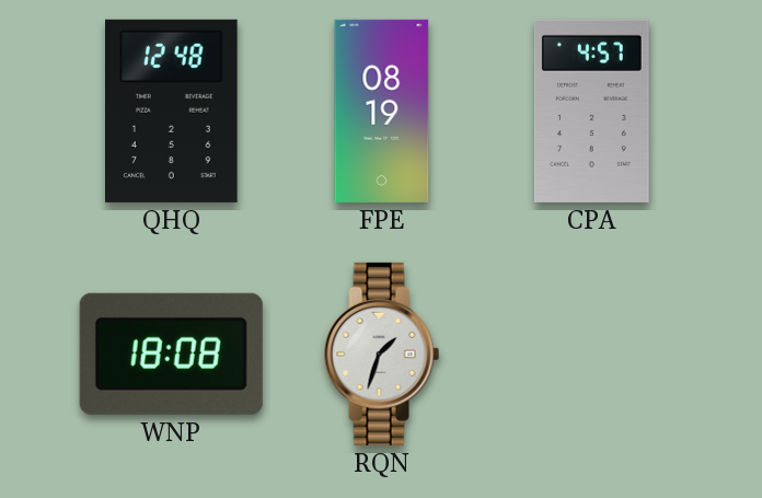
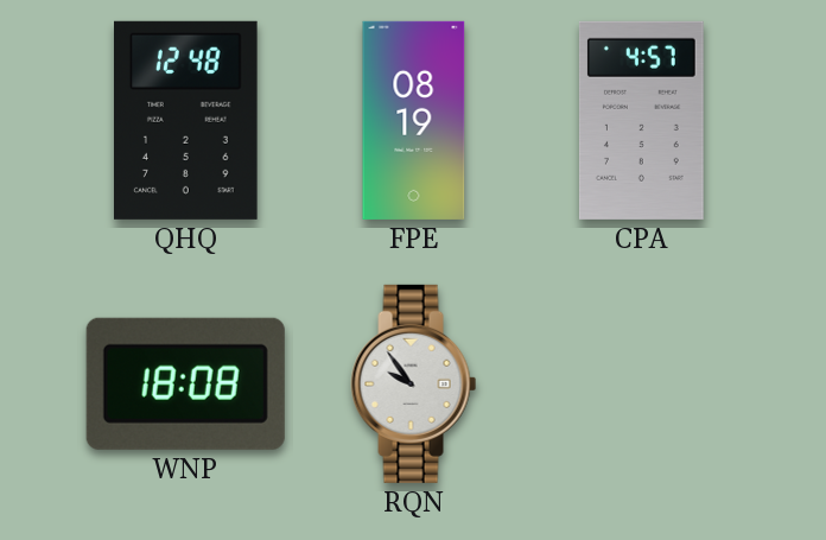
RQN: 1:33 -> 9:54
